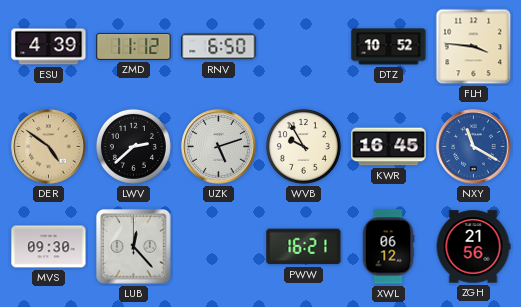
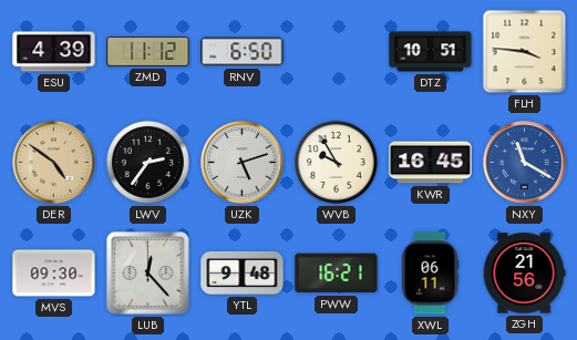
DTZ: 10:52 -> 10:51
LWV: 2:38 -> 2:36
YTL: none -> 9:48
XWL: 06:12 -> 06:11
